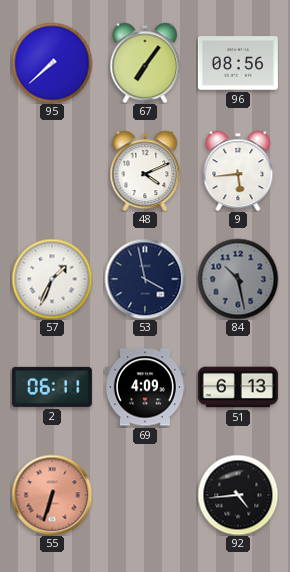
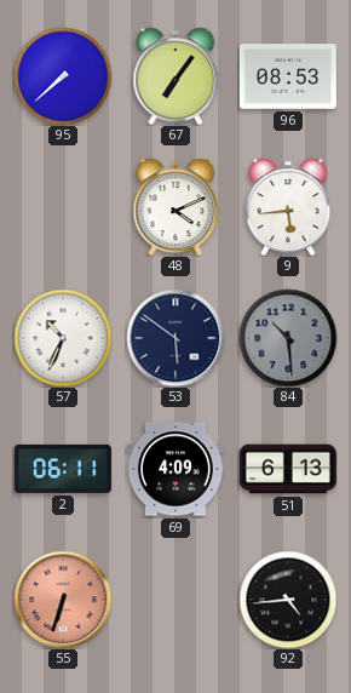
96: 08:56 -> 08:53
57: 1:34 -> 10:34
53: 3:58 -> 5:51
84: 10:28 -> 10:29
